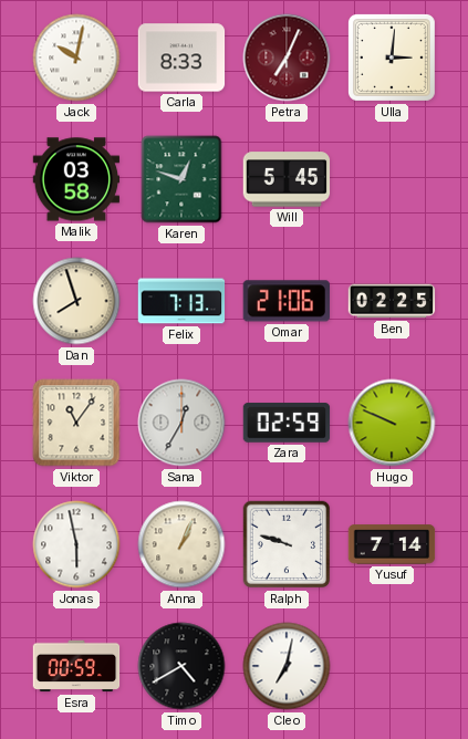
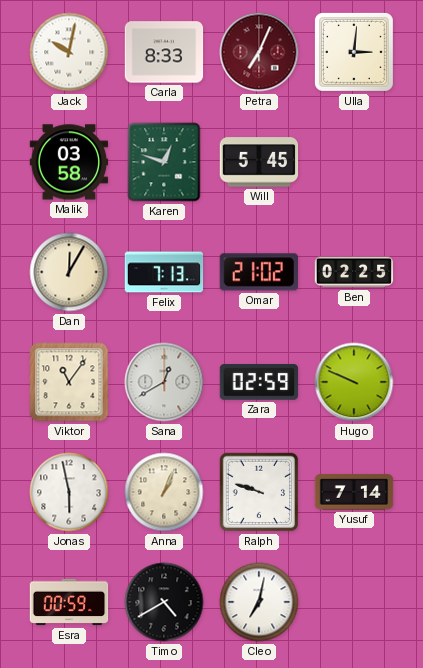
Dan: 7:57 -> 12:05
Omar: 21:06 -> 21:02
Sana: 12:35 -> 12:40
